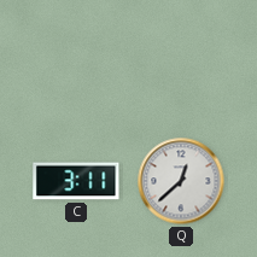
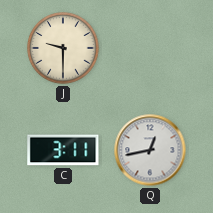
J: none -> 9:30
Q: 12:38 -> 12:43
